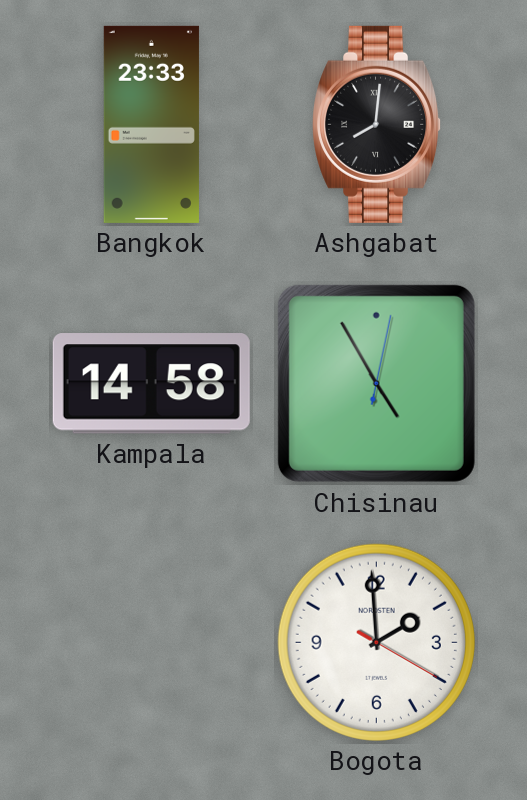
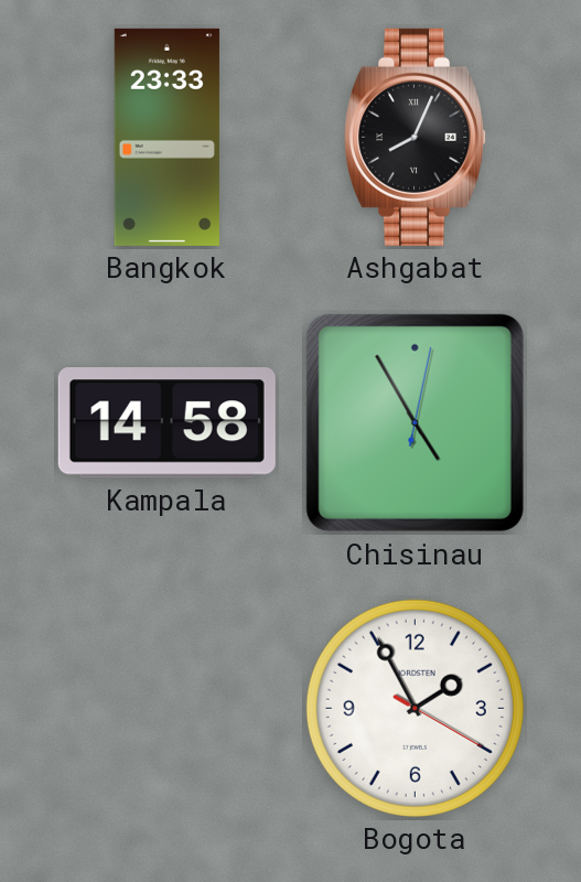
Ashgabat: 8:01 -> 8:04
Bogota: 1:59 -> 1:55
